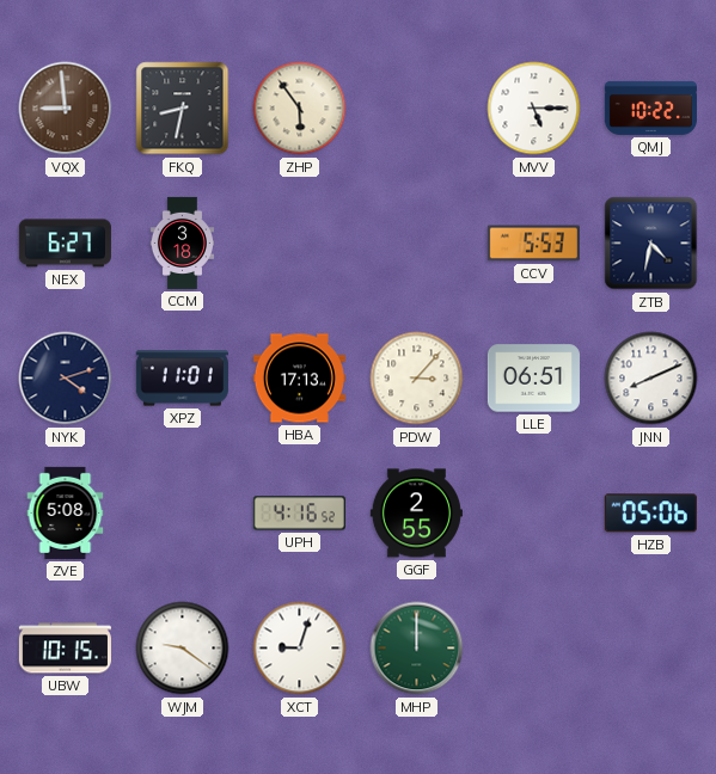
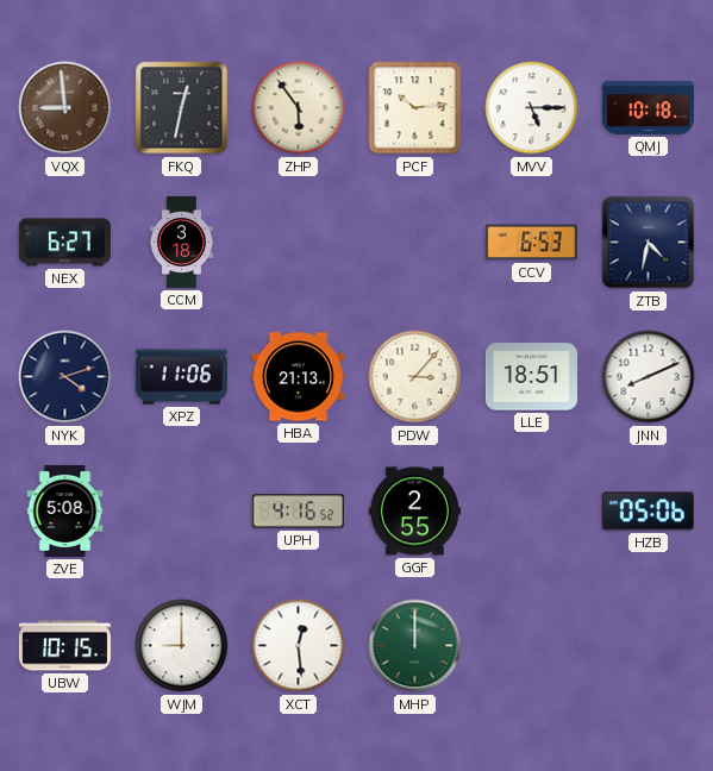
FKQ: 8:32 -> 12:32
PCF: none -> 10:14
QMJ: 10:22 -> 10:18
CCV: 5:53 -> 6:53
XPZ: 11:01 -> 11:06
HBA: 17:13 -> 21:13
LLE: 06:51 -> 18:51
WJM: 9:21 -> 9:00
XCT: 9:03 -> 12:29
